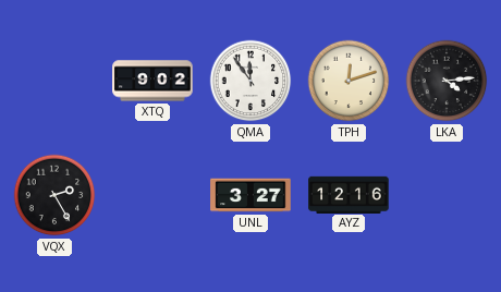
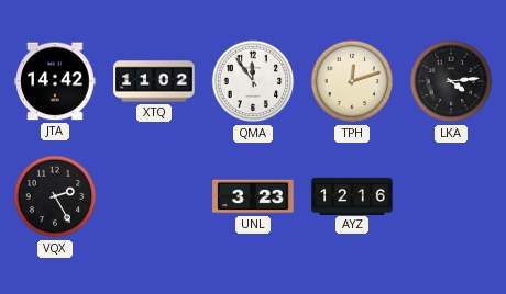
JTA: none -> 14:42
XTQ: 9:02 -> 11:02
UNL: 3:27 -> 3:23
